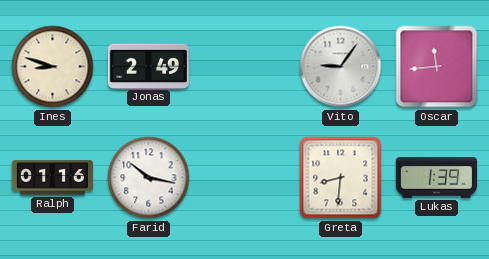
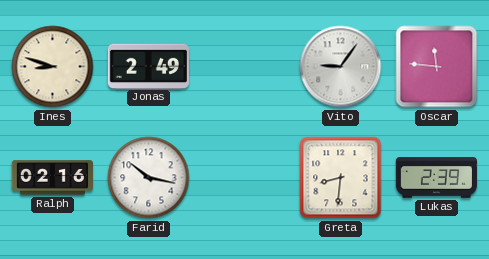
Oscar: 11:44 -> 11:46
Ralph: 01:16 -> 02:16
Lukas: 1:39 -> 2:39
